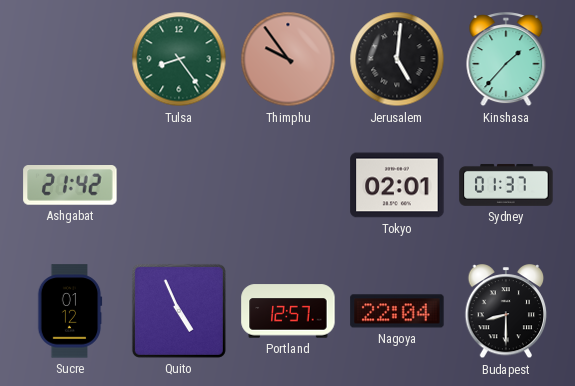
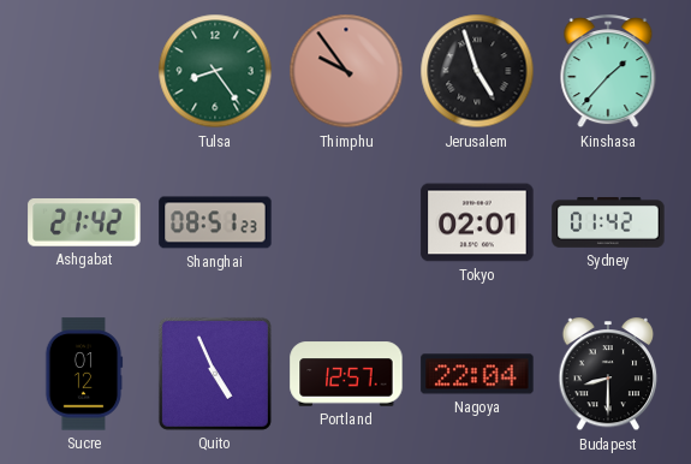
Jerusalem: 5:01 -> 4:57
Shanghai: none -> 08:51
Sydney: 01:37 -> 01:42
